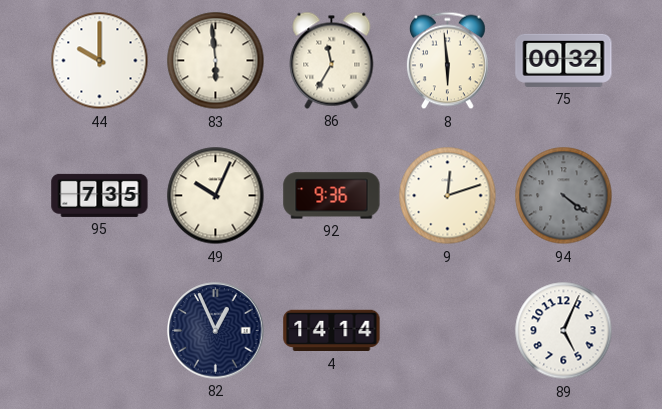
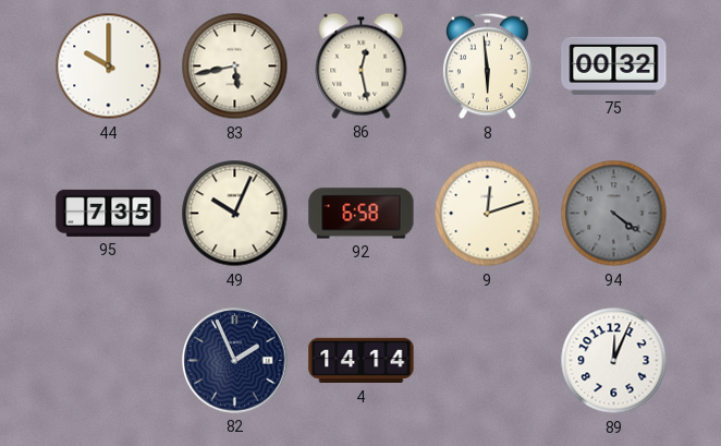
83: 5:59 -> 5:43
86: 11:35 -> 12:28
92: 9:36 -> 6:58
82: 12:56 -> 1:56
89: 5:04 -> 12:04
